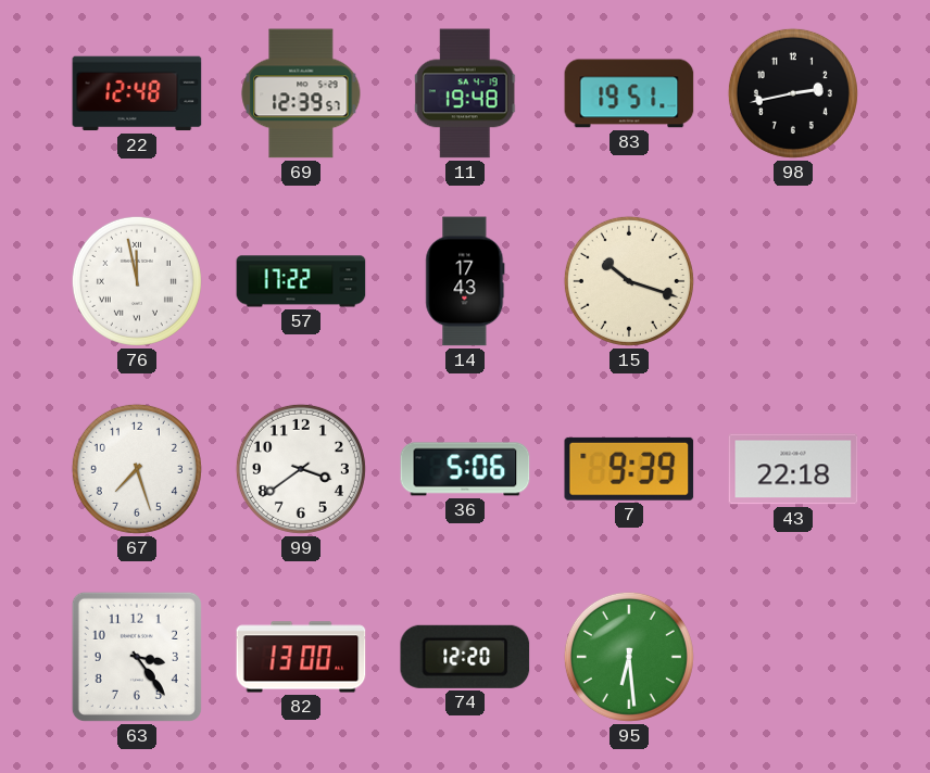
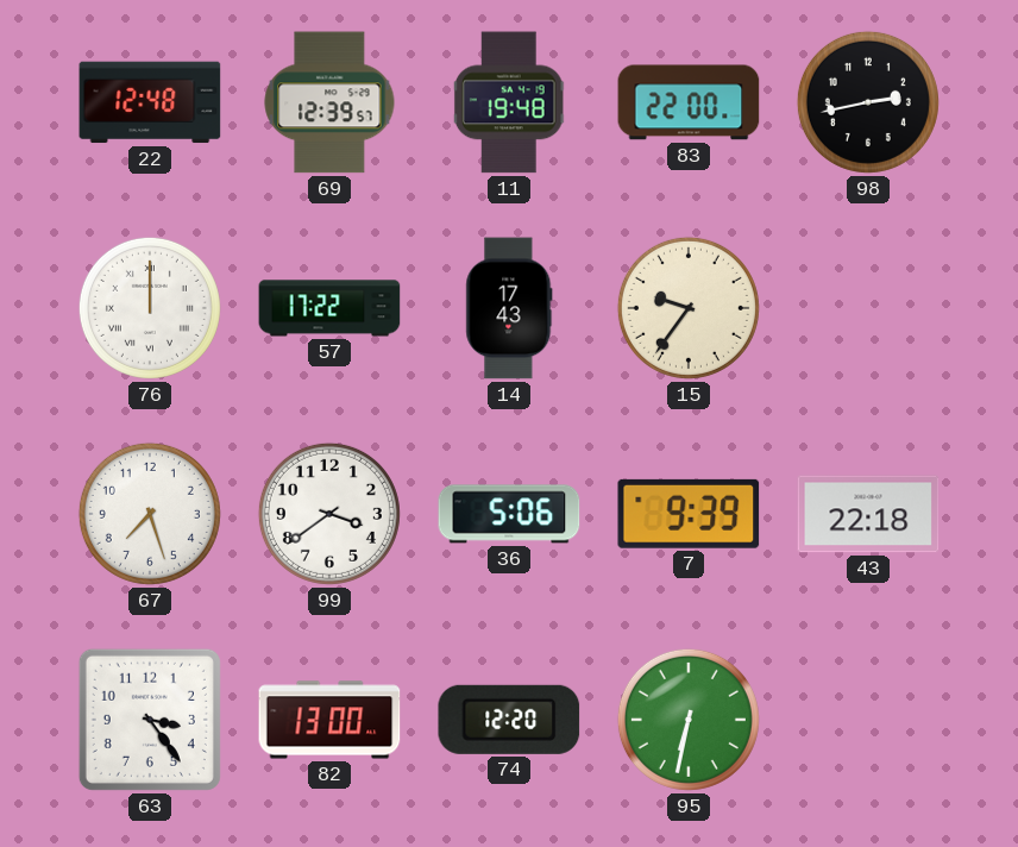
83: 19:51 -> 22:00
76: 11:58 -> 12:00
15: 10:18 -> 9:36
95: 6:29 -> 6:32
